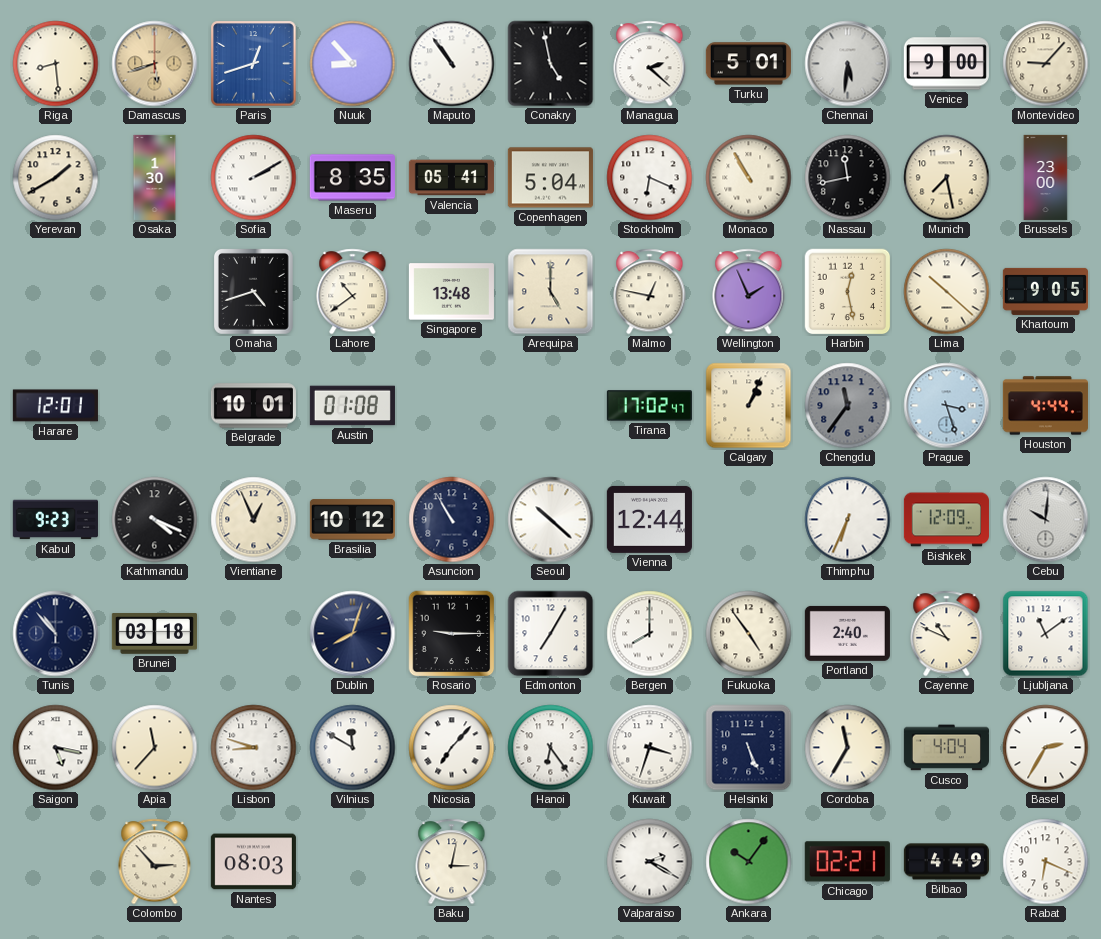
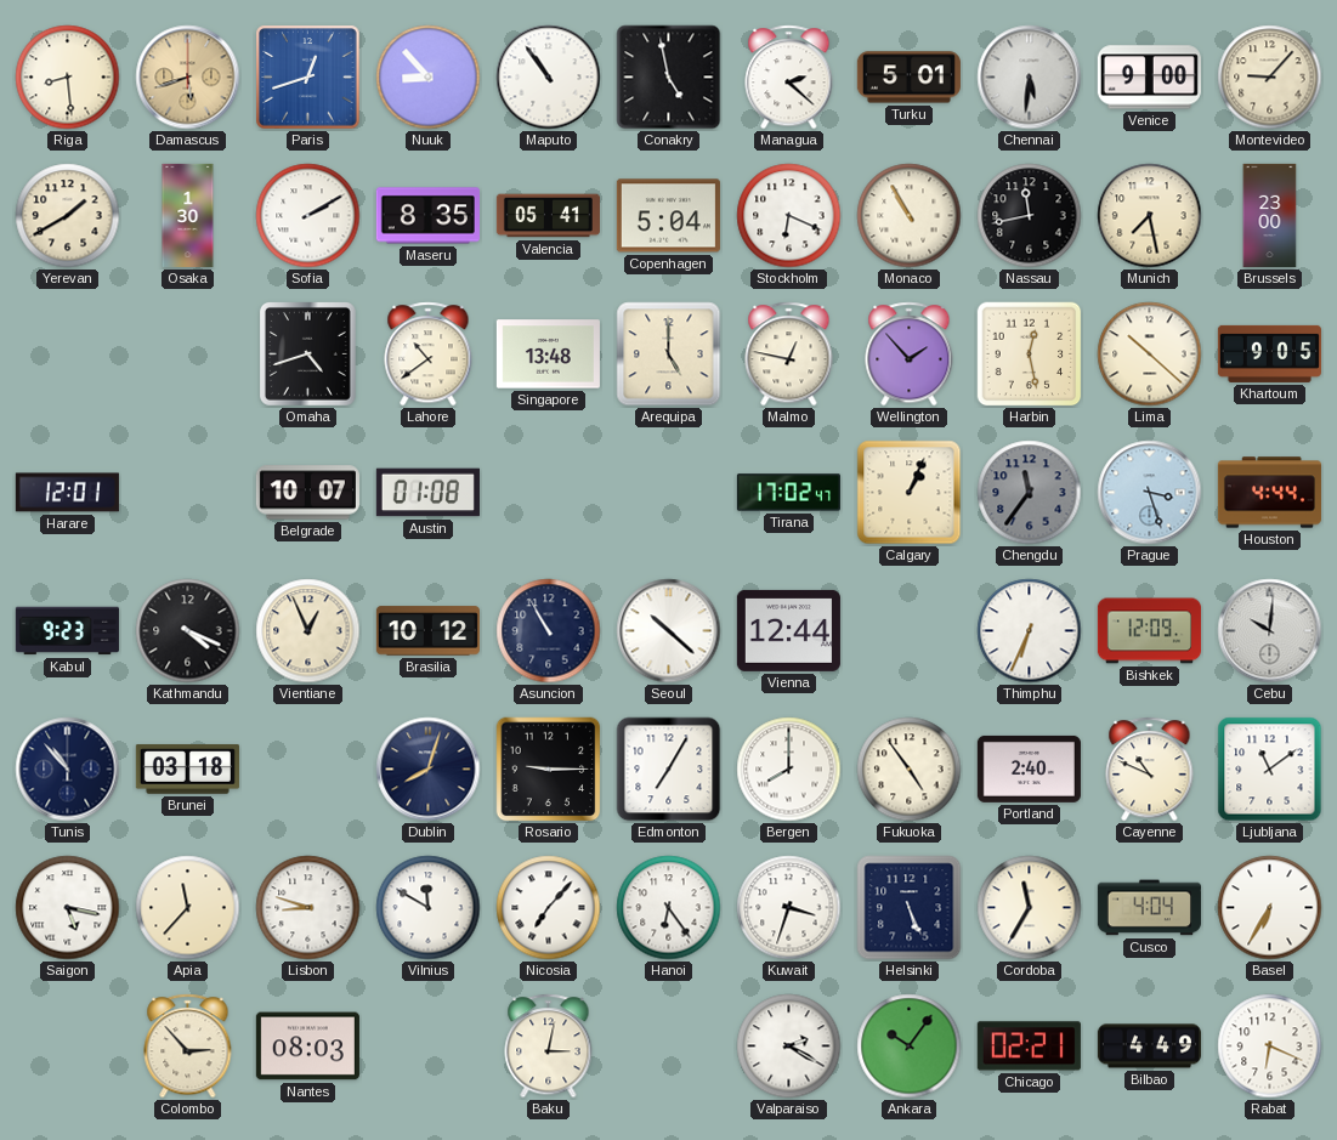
Wellington: 1:56 -> 1:53
Belgrade: 10:01 -> 10:07
Basel: 2:35 -> 6:35
